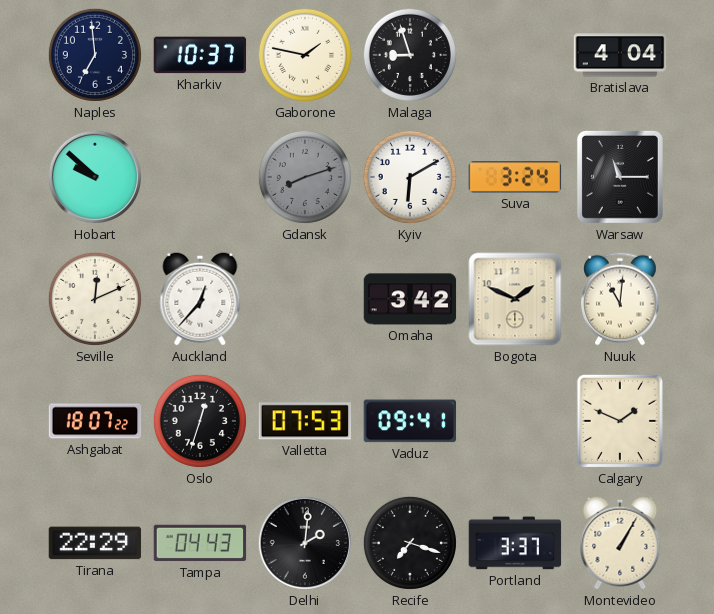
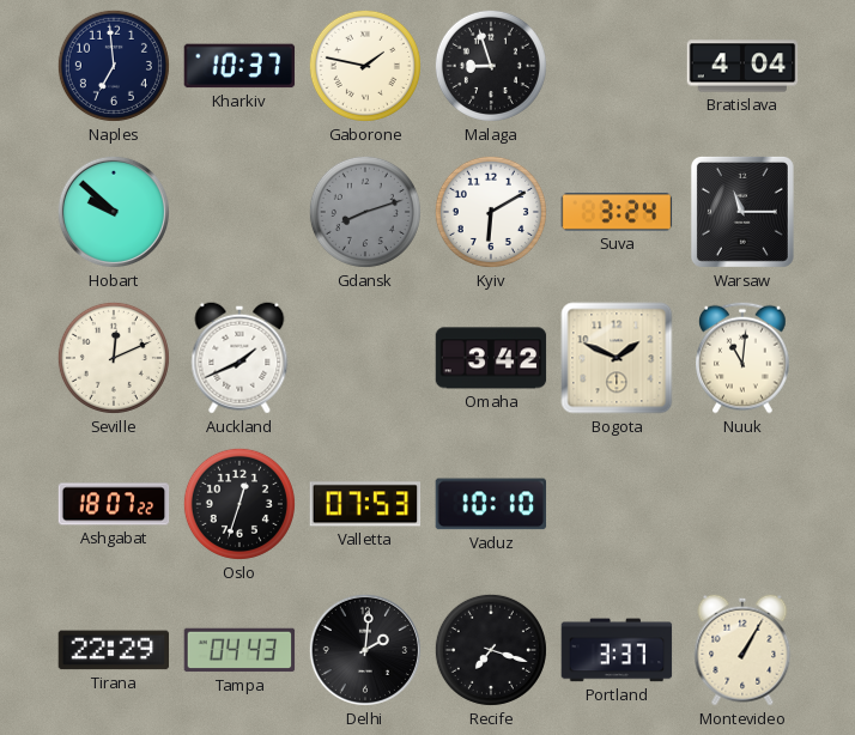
Auckland: 12:37 -> 1:41
Vaduz: 09:41 -> 10:10
Calgary: 1:49 -> none
